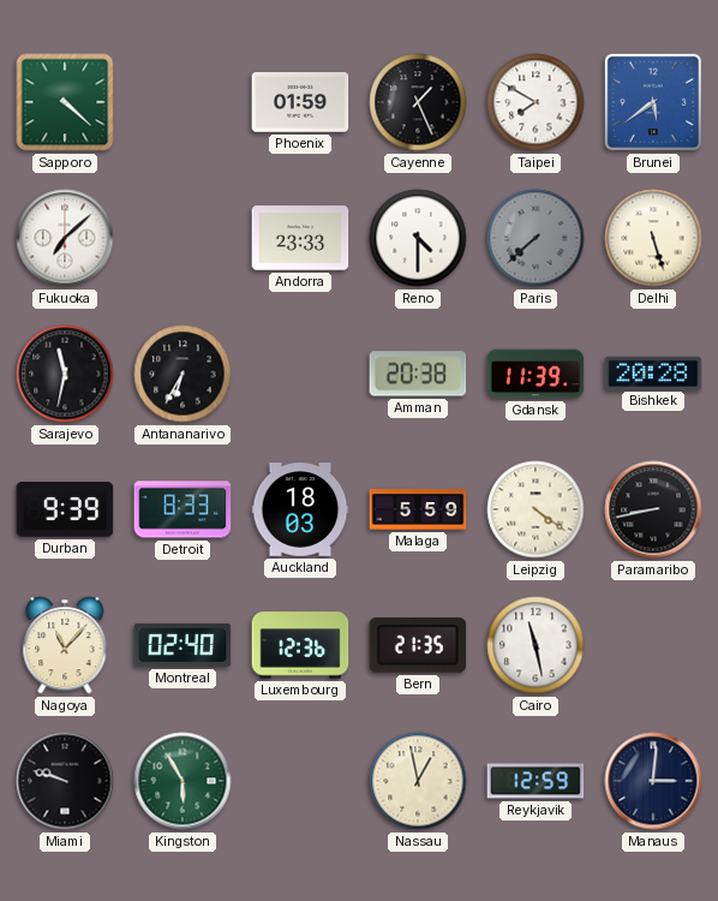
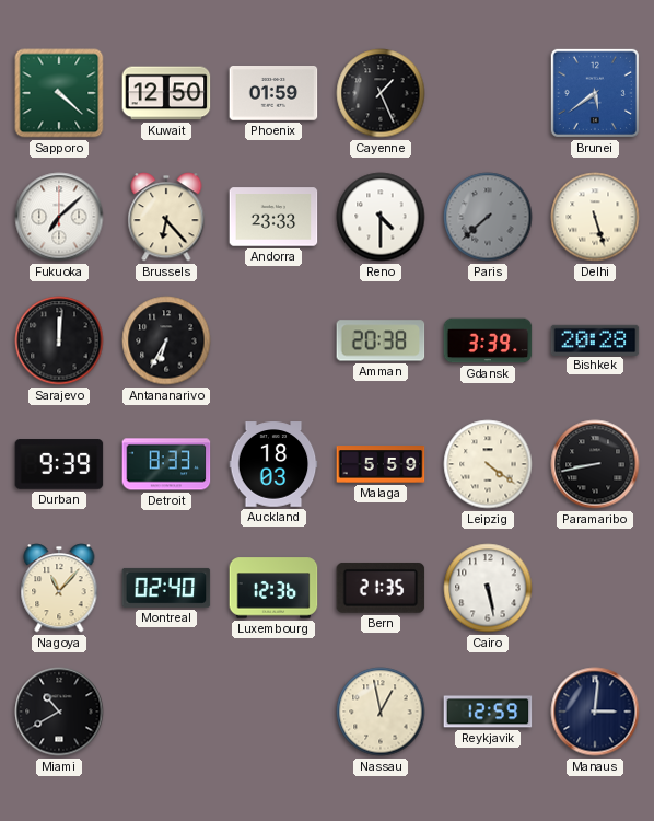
Kuwait: none -> 12:50
Taipei: 7:50 -> none
Brussels: none -> 6:23
Sarajevo: 11:32 -> 12:01
Gdansk: 11:39 -> 3:39
Cairo: 11:28 -> 5:28
Miami: 9:48 -> 10:40
Kingston: 5:55 -> none
